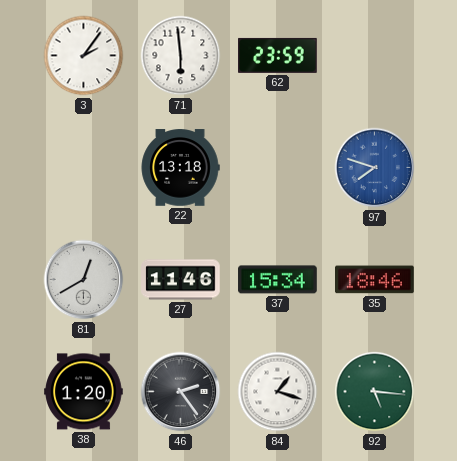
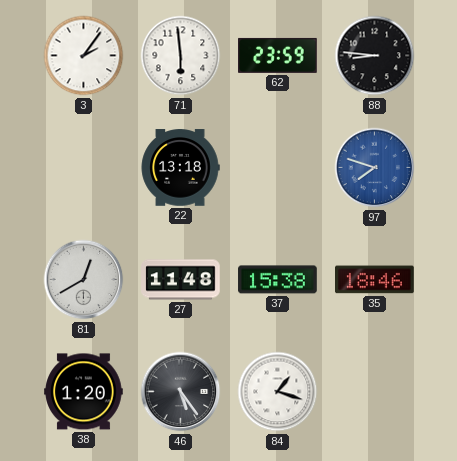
88: none -> 8:46
27: 11:46 -> 11:48
37: 15:34 -> 15:38
46: 2:24 -> 5:24
92: 5:16 -> none
